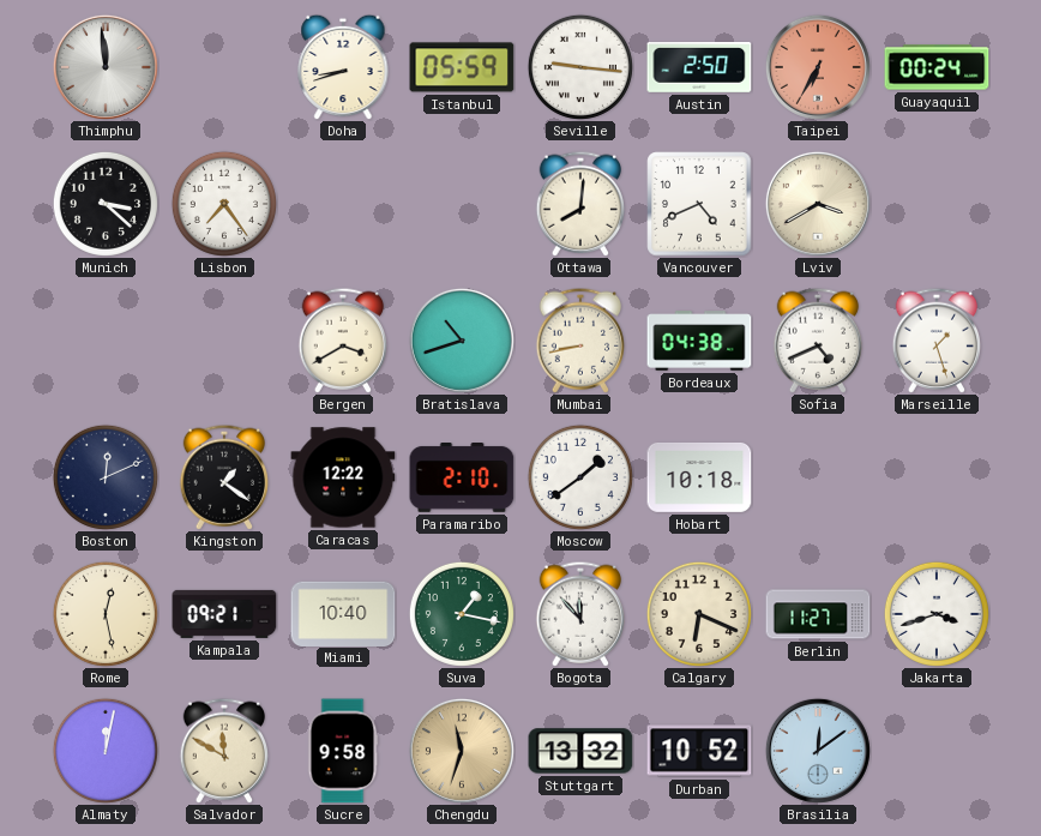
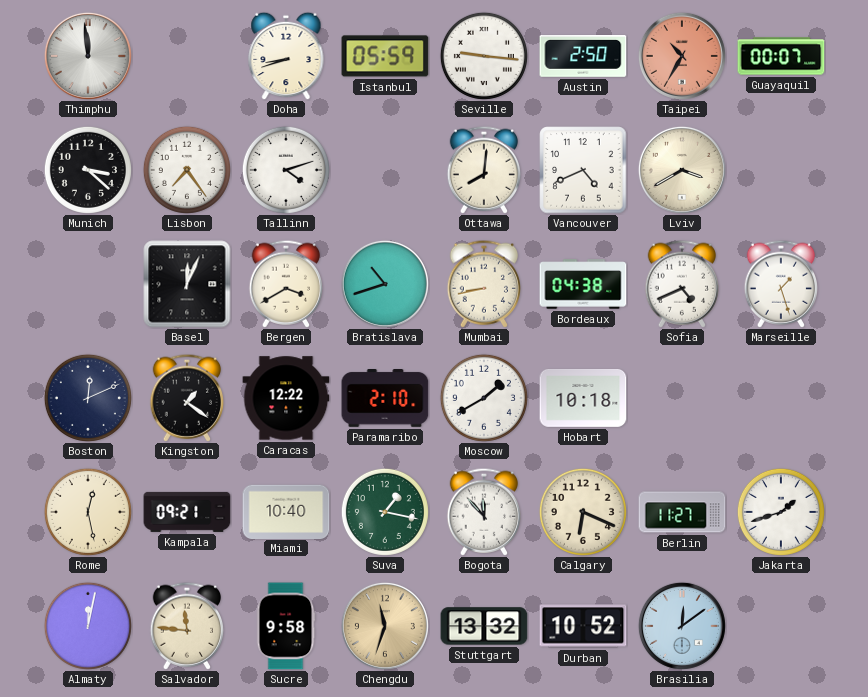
Taipei: 6:35 -> 10:35
Guayaquil: 00:24 -> 00:07
Tallinn: none -> 4:12
Basel: none -> 12:04
Moscow: 1:39 -> 1:40
Jakarta: 3:42 -> 1:42
Salvador: 11:50 -> 11:46
